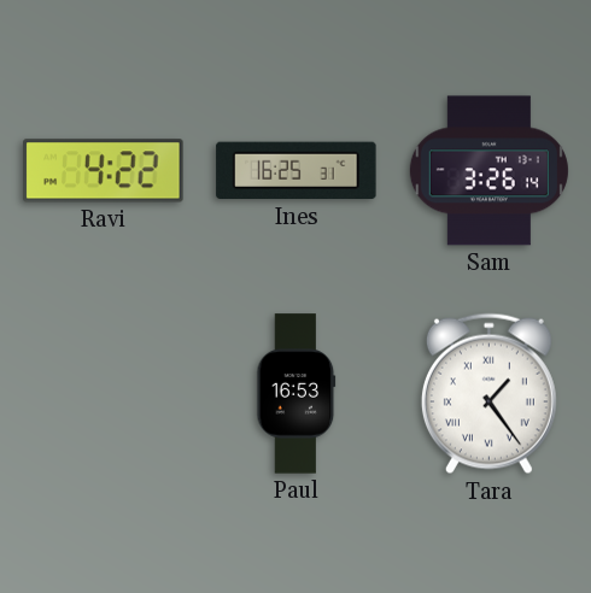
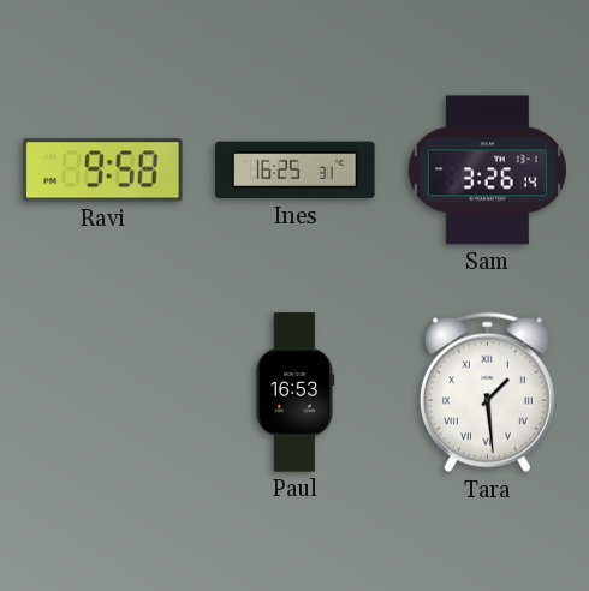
Ravi: 4:22 -> 9:58
Tara: 1:24 -> 1:29
